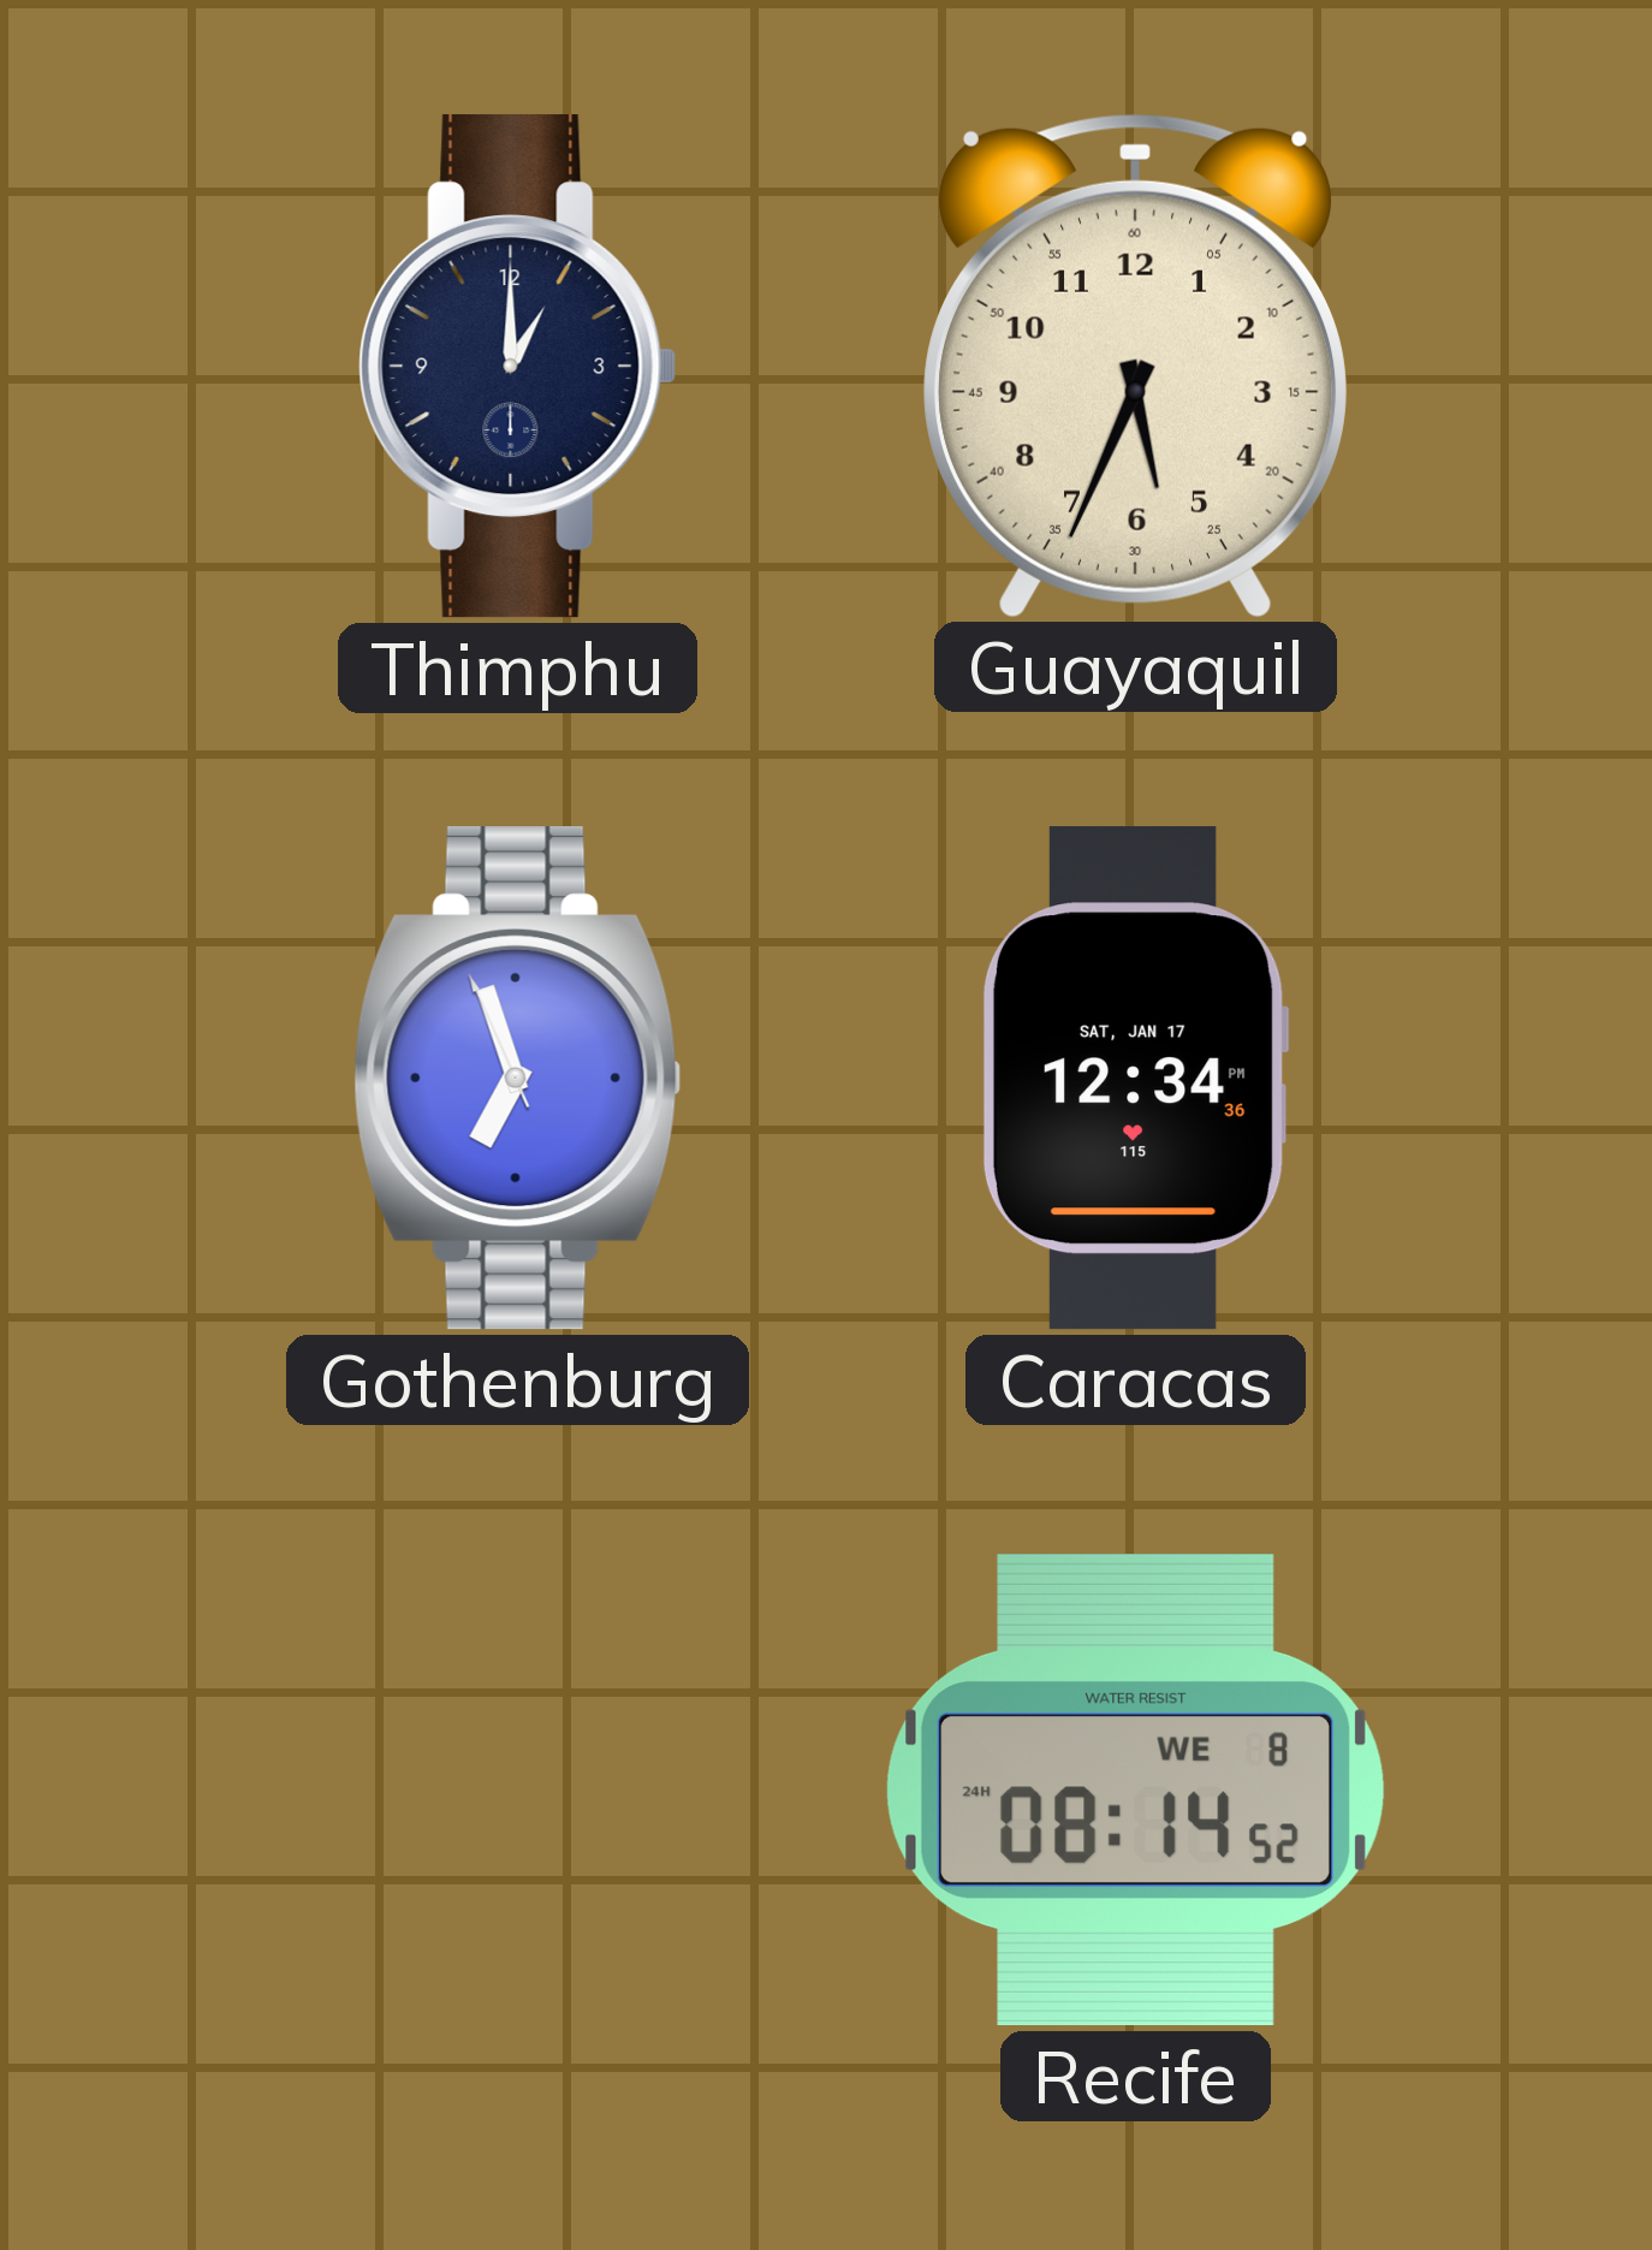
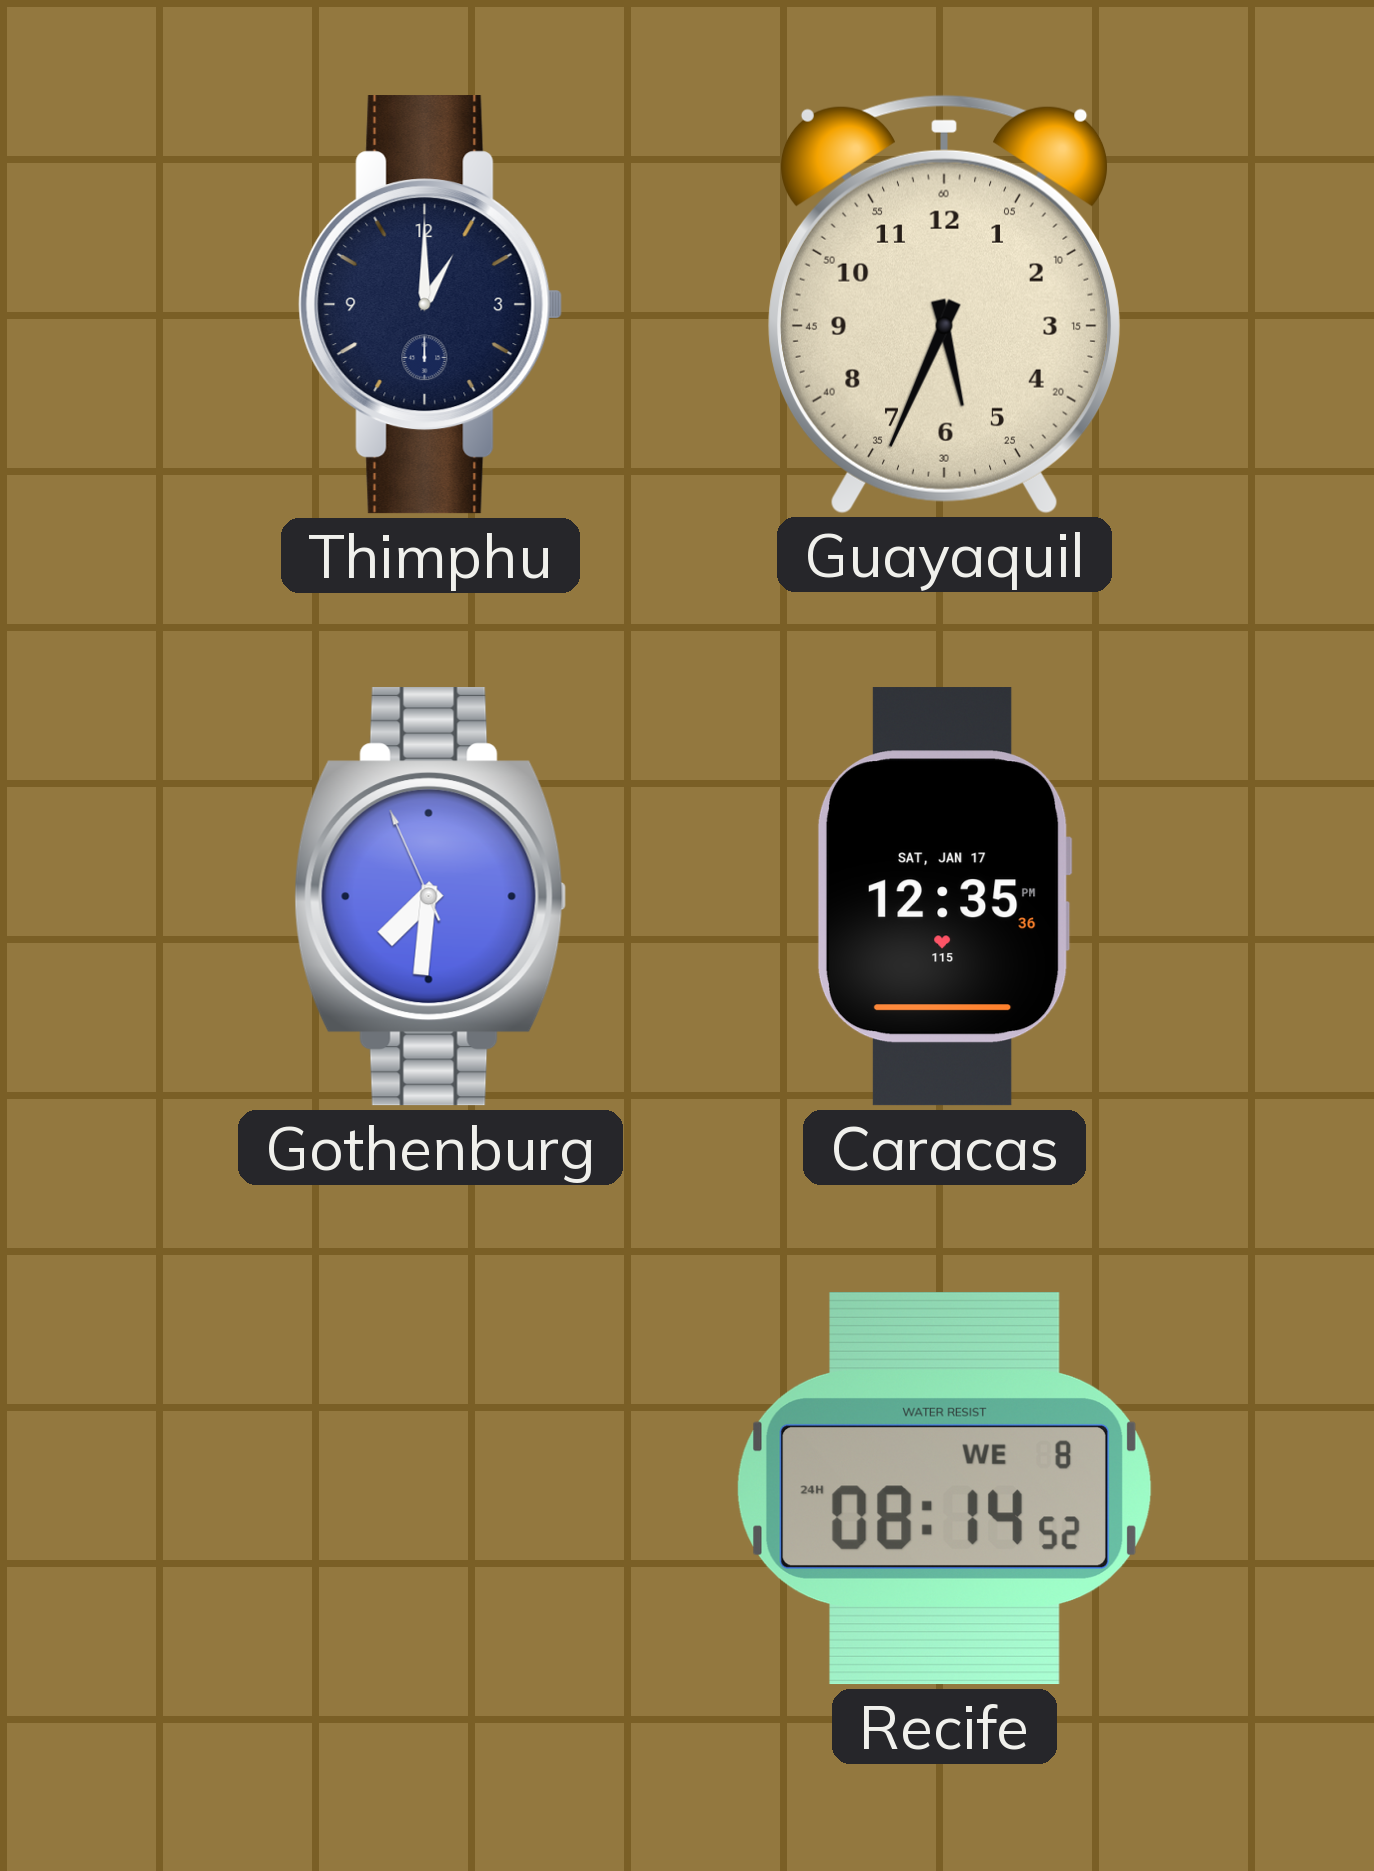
Gothenburg: 6:56 -> 7:30
Caracas: 12:34 -> 12:35
